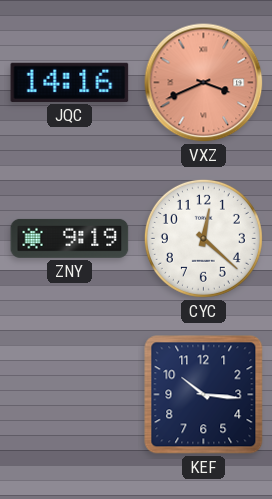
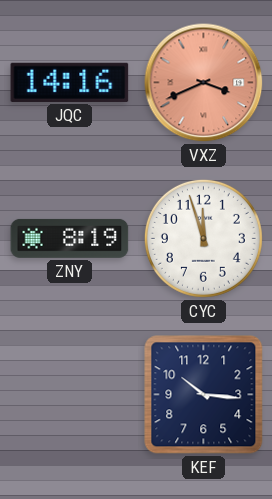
ZNY: 9:19 -> 8:19
CYC: 12:22 -> 11:57
